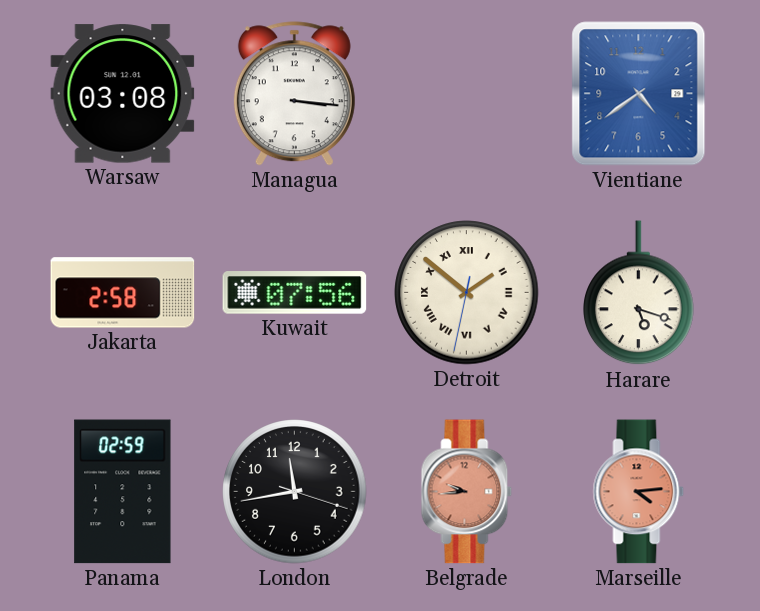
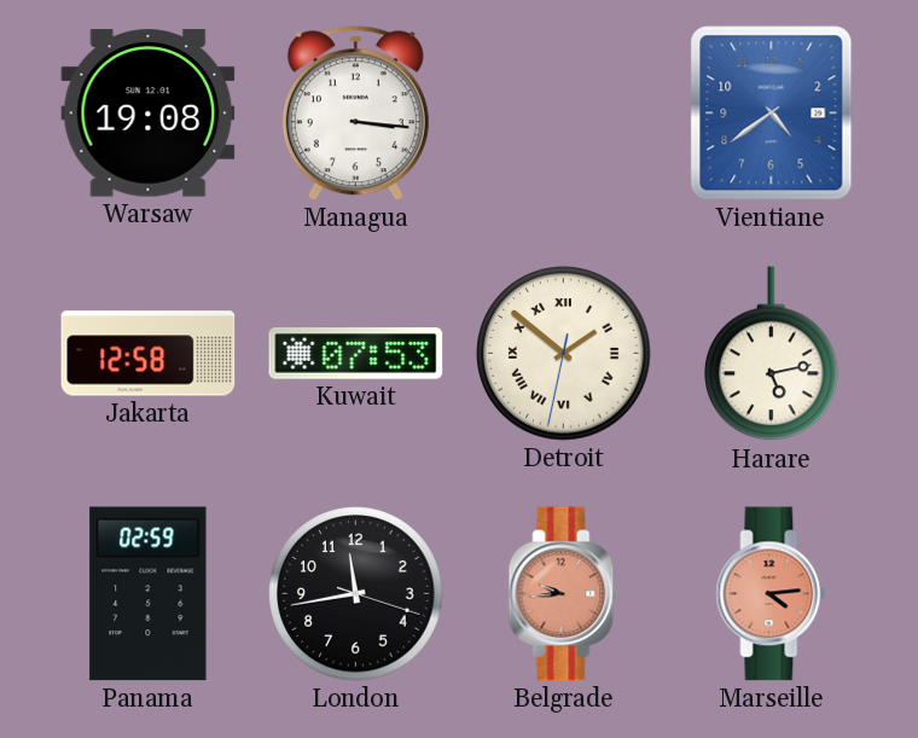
Warsaw: 03:08 -> 19:08
Jakarta: 2:58 -> 12:58
Kuwait: 07:56 -> 07:53
Harare: 5:18 -> 5:13
